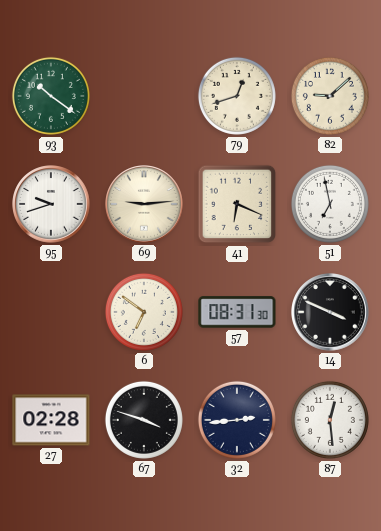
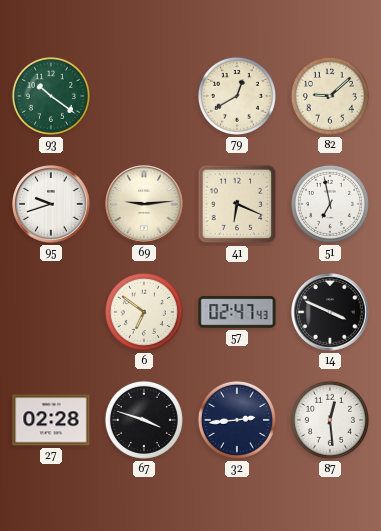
79: 12:42 -> 12:40
57: 08:31 -> 02:47
